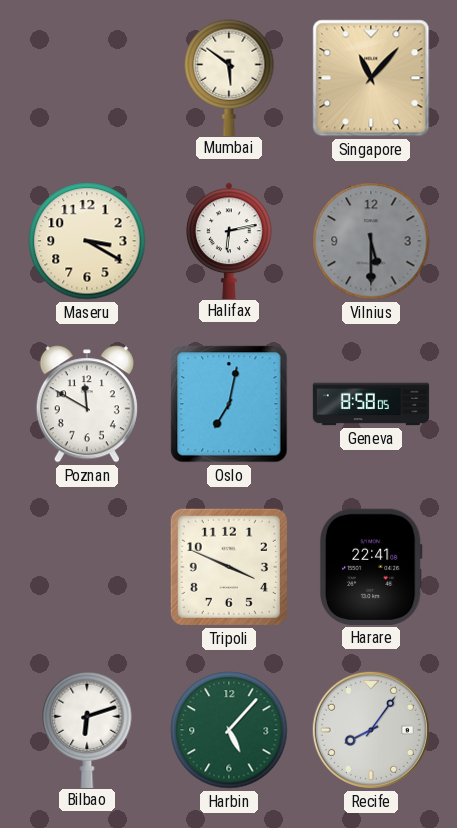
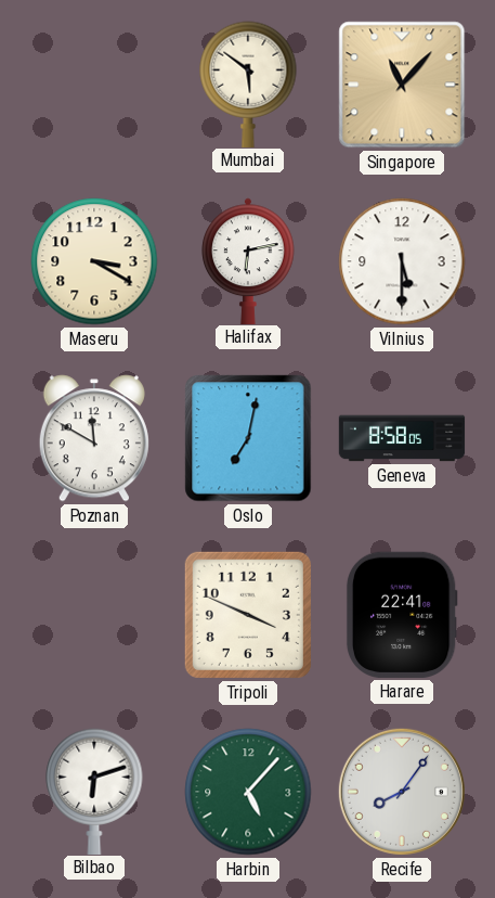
Vilnius dial: grey -> white
